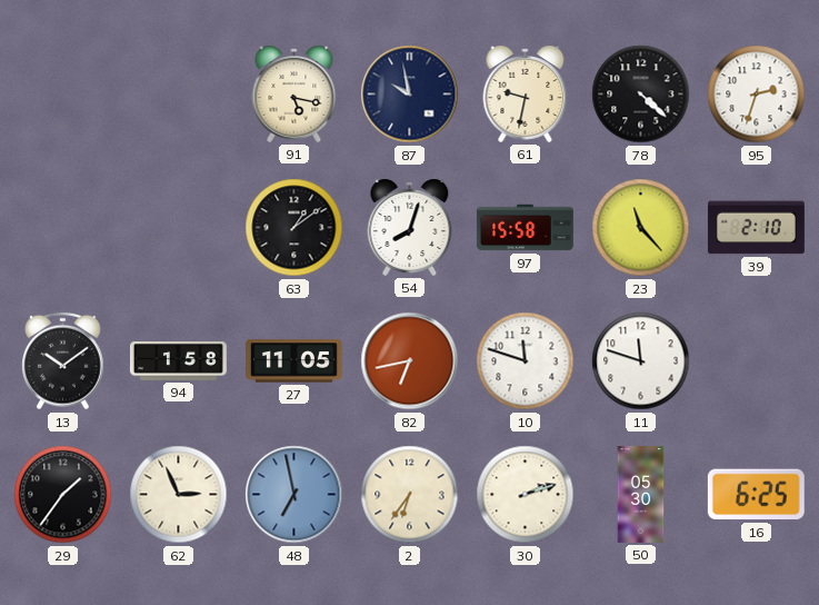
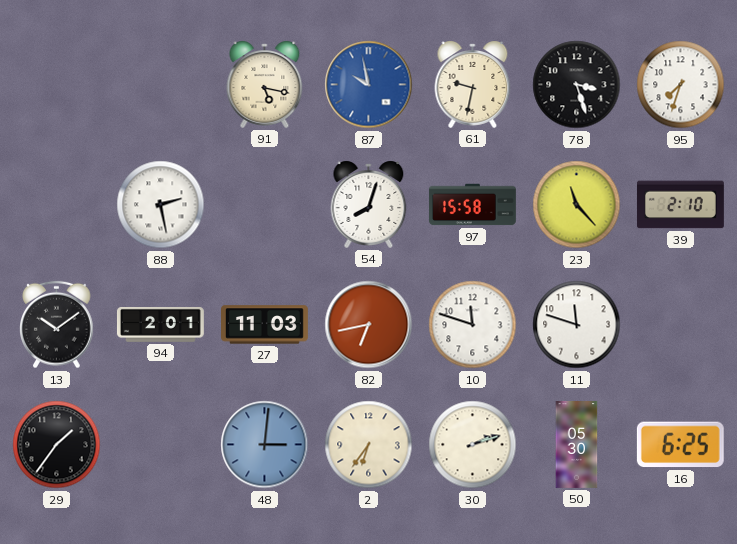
87 dial: navy -> blue
78: 4:22 -> 3:27
95: 2:33 -> 7:33
88: none -> 2:28
63: 1:09 -> none
94: 1:58 -> 2:01
27: 11:05 -> 11:03
62: 2:56 -> none
48: 6:58 -> 3:01
